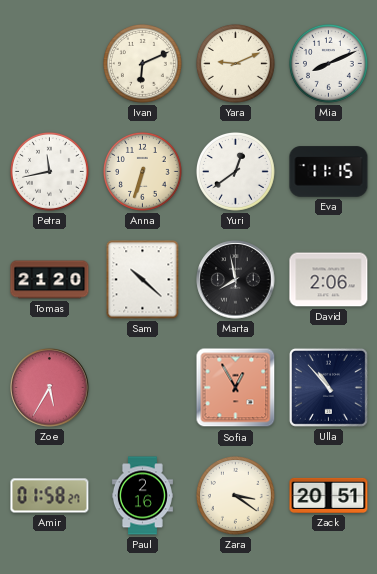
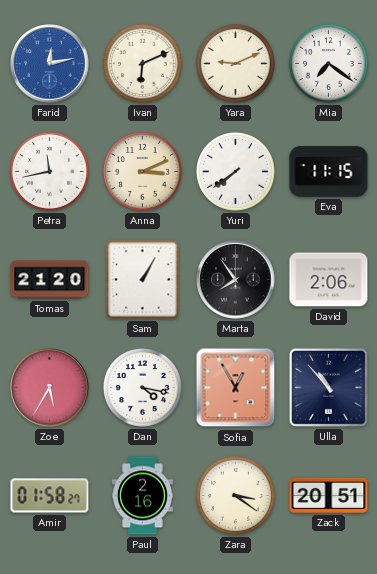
Farid: none -> 12:13
Mia: 8:11 -> 7:21
Anna: 6:33 -> 3:11
Yuri: 12:39 -> 7:39
Sam: 10:22 -> 1:05
Marta: 7:58 -> 7:54
Dan: none -> 4:17
